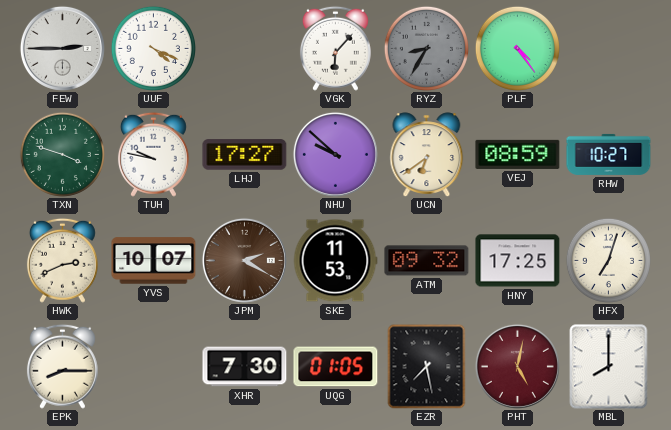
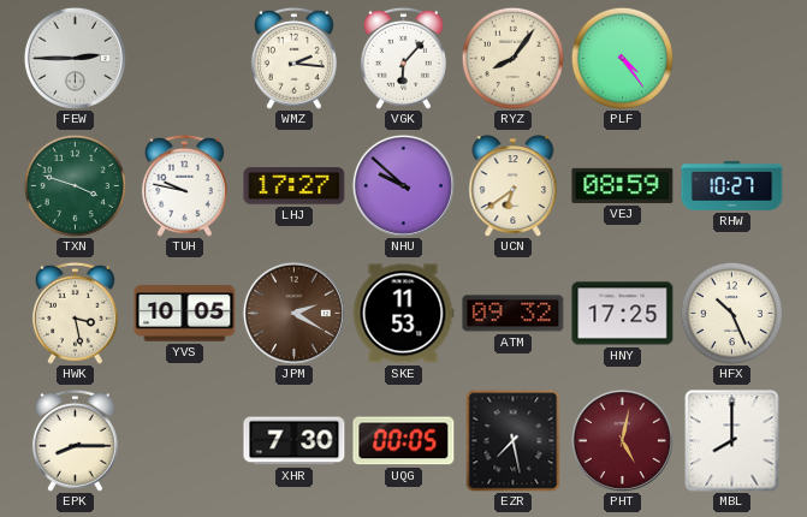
UUF: 4:19 -> none
WMZ: none -> 2:16
RYZ: 8:35 -> 8:06
RYZ dial: grey -> cream
HWK: 2:41 -> 3:28
YVS: 10:07 -> 10:05
HFX: 7:03 -> 10:26
UQG: 01:05 -> 00:05
